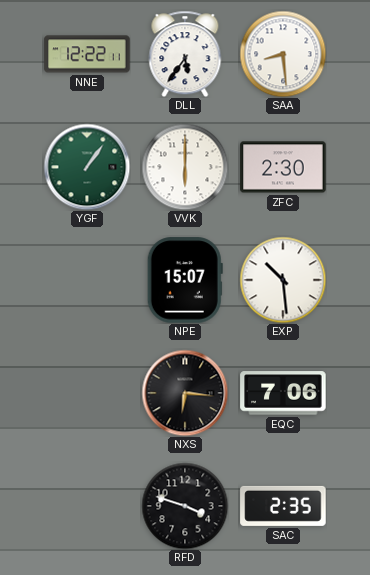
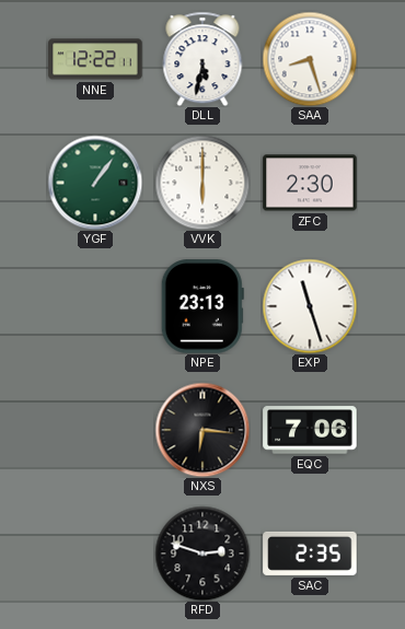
DLL: 5:36 -> 5:32
SAA: 8:29 -> 8:27
NPE: 15:07 -> 23:13
EXP: 10:29 -> 11:27
RFD: 3:48 -> 2:48
